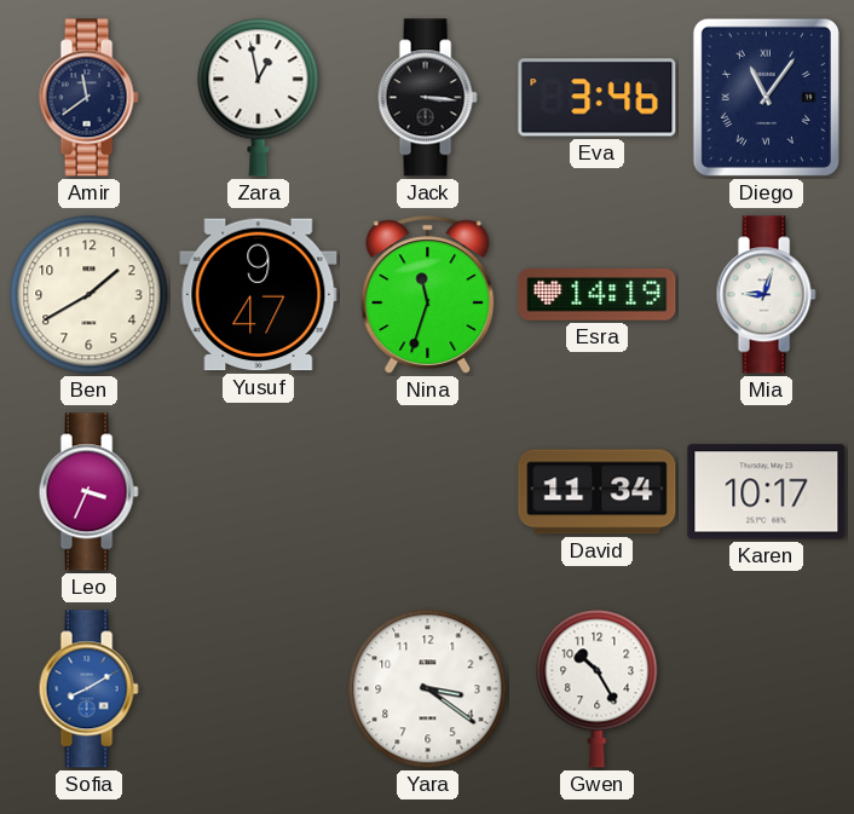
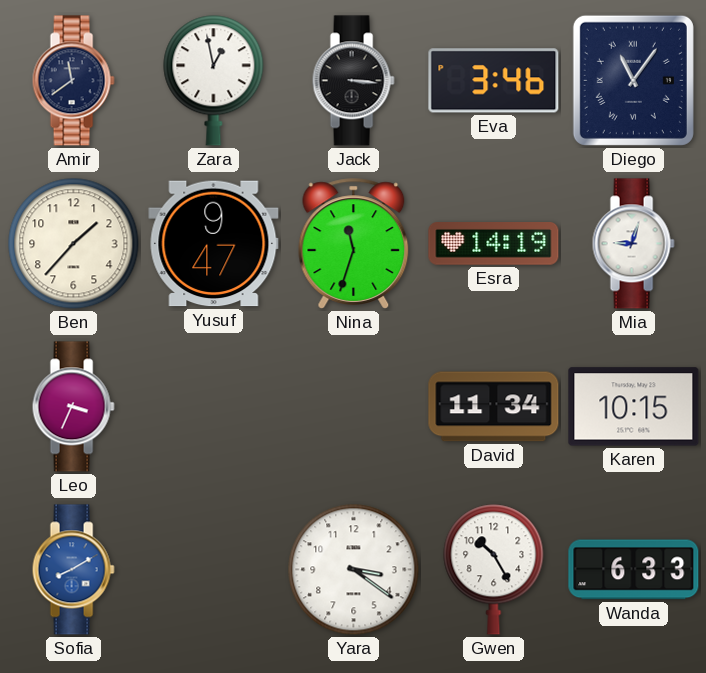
Ben: 1:40 -> 1:37
Karen: 10:17 -> 10:15
Wanda: none -> 6:33
